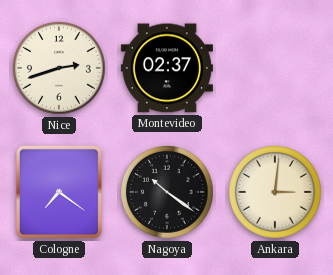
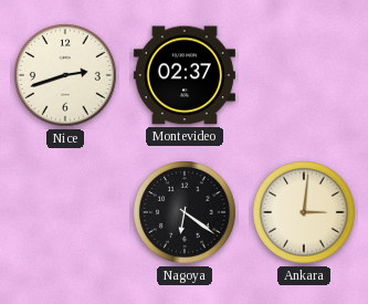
Cologne: 7:21 -> none
Nagoya: 10:21 -> 6:21
